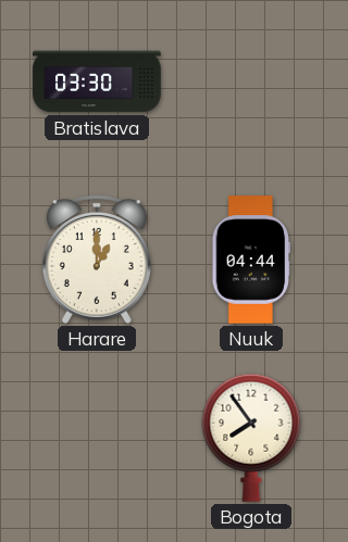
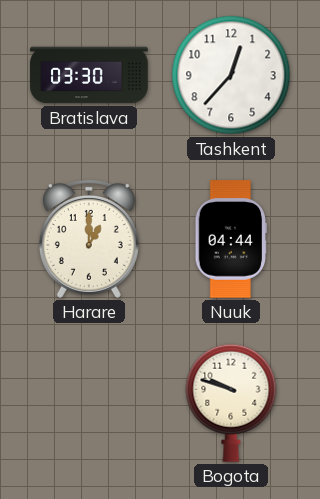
Tashkent: none -> 12:37
Bogota: 7:54 -> 9:48
